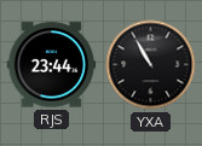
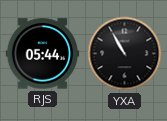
RJS: 23:44 -> 05:44
